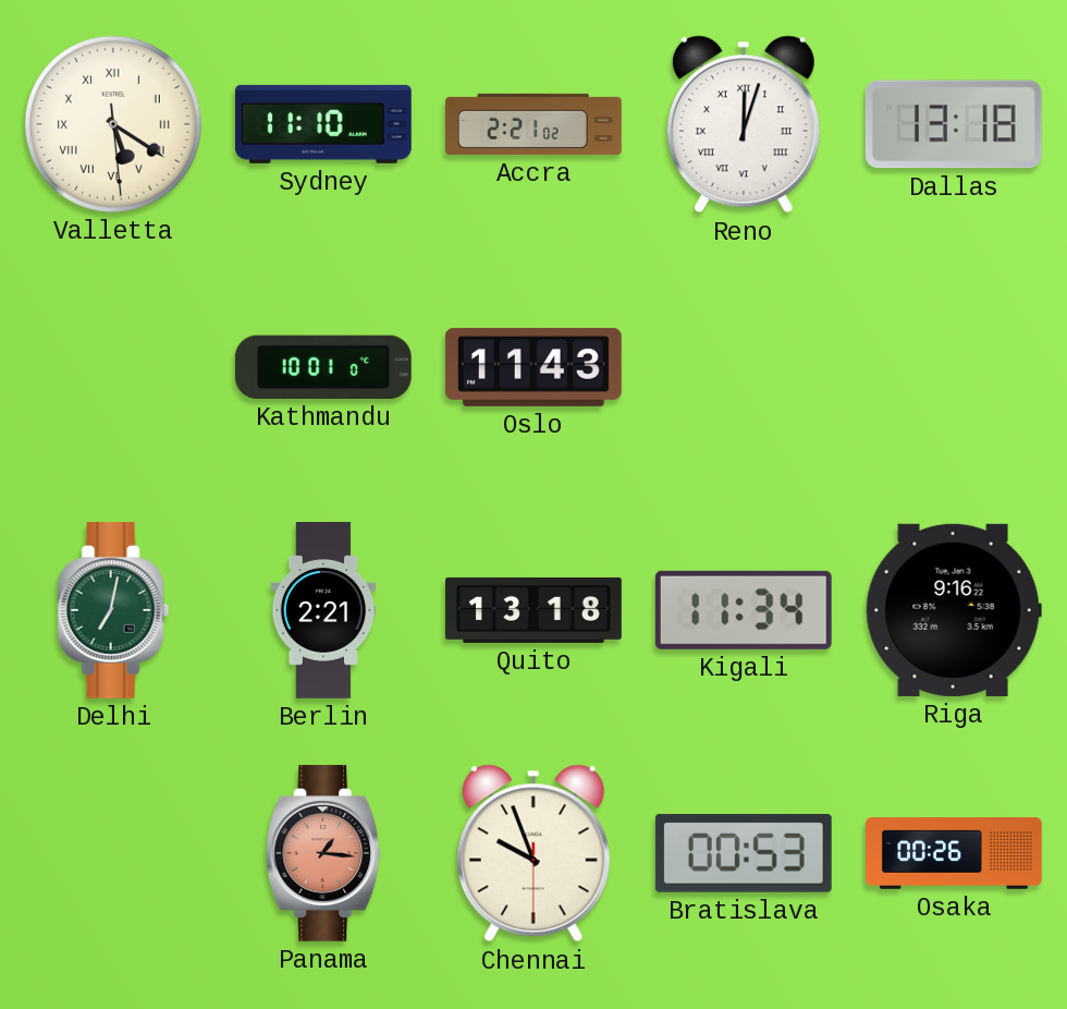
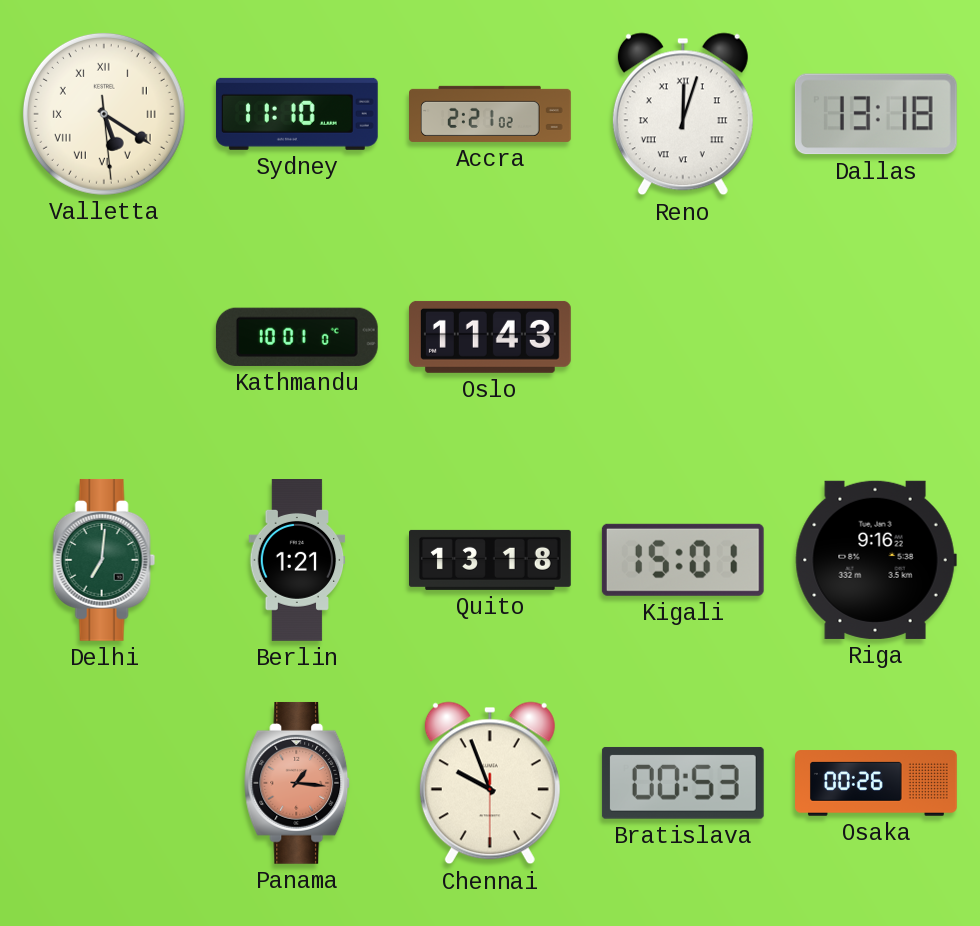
Delhi: 7:02 -> 7:01
Berlin: 2:21 -> 1:21
Kigali: 11:34 -> 15:01
